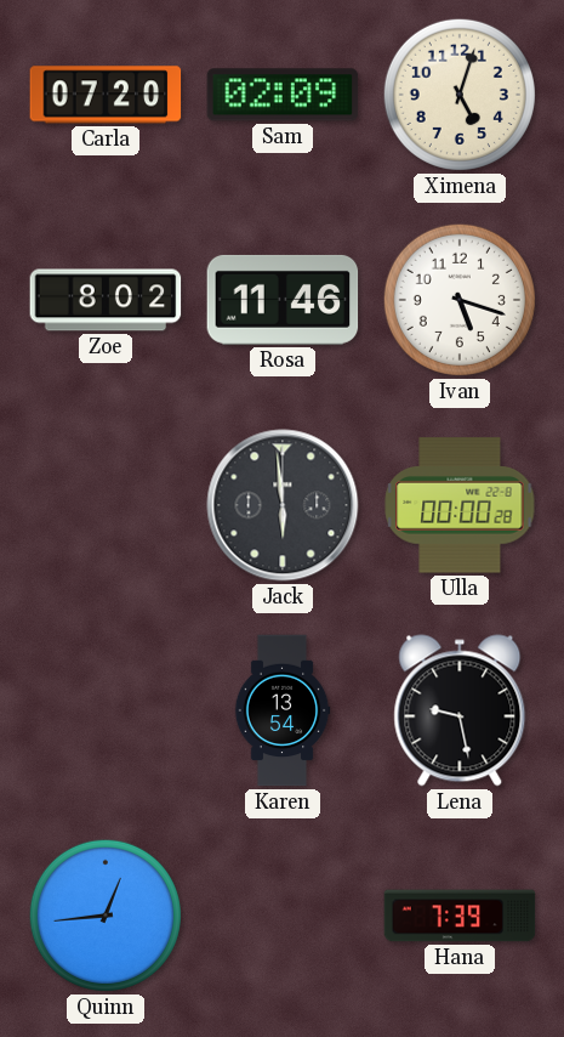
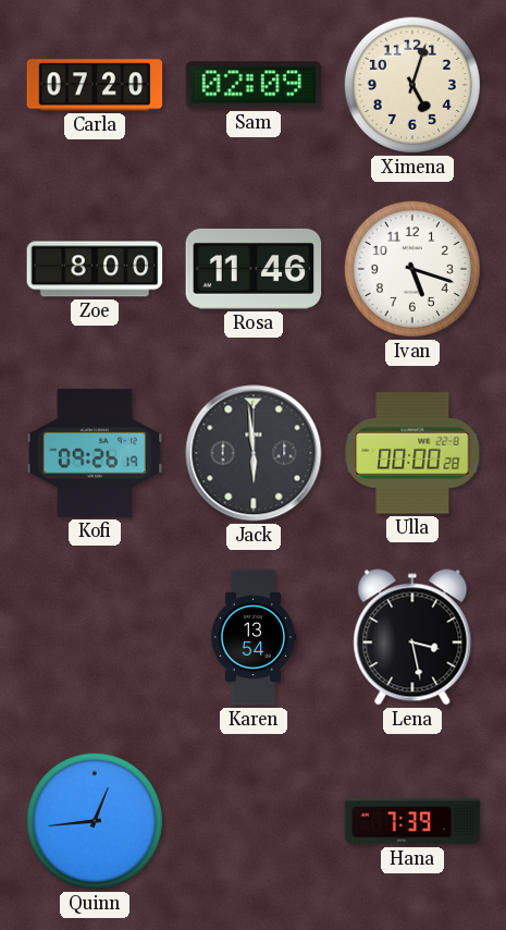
Zoe: 8:02 -> 8:00
Kofi: none -> 09:26
Lena: 9:28 -> 3:28
